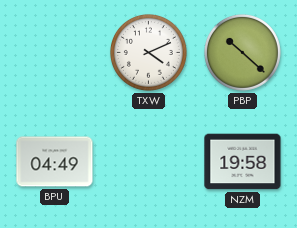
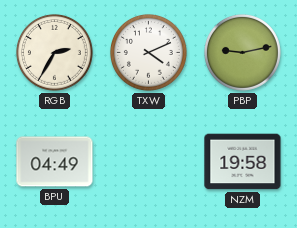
RGB: none -> 2:35
PBP: 10:22 -> 9:13
